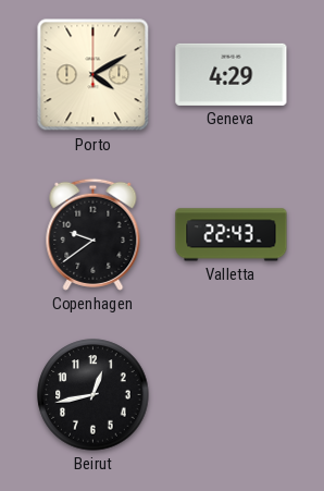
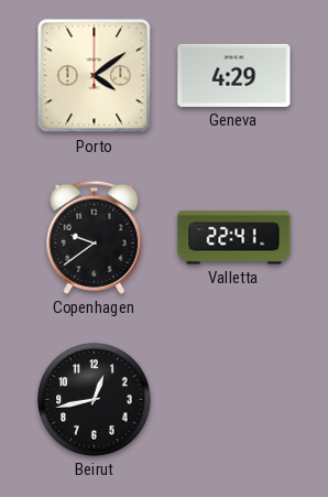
Porto: 4:10 -> 4:09
Valletta: 22:43 -> 22:41
